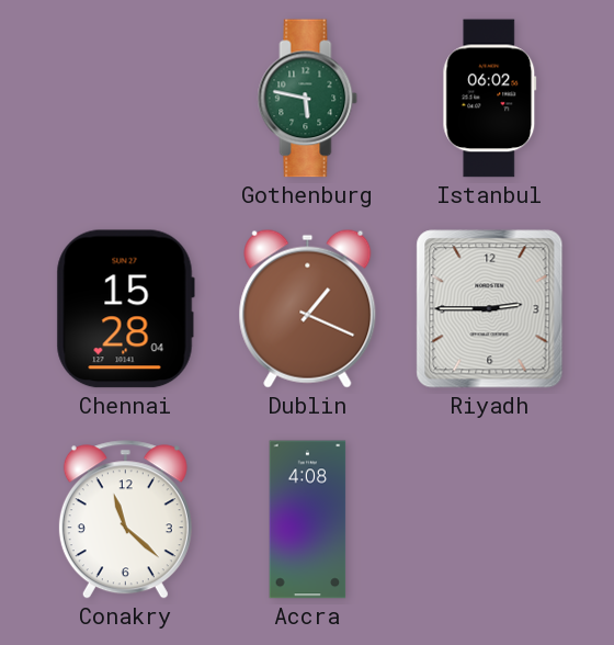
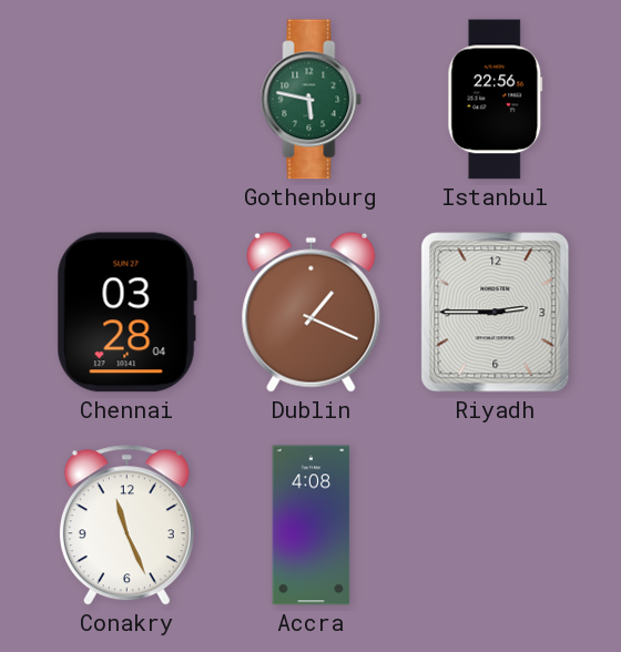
Istanbul: 06:02 -> 22:56
Chennai: 15:28 -> 03:28
Conakry: 11:22 -> 11:26
